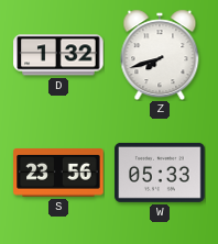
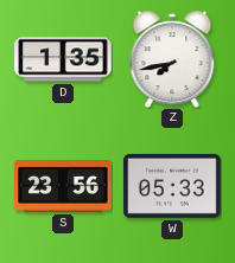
D: 1:32 -> 1:35
Z: 7:42 -> 7:43
